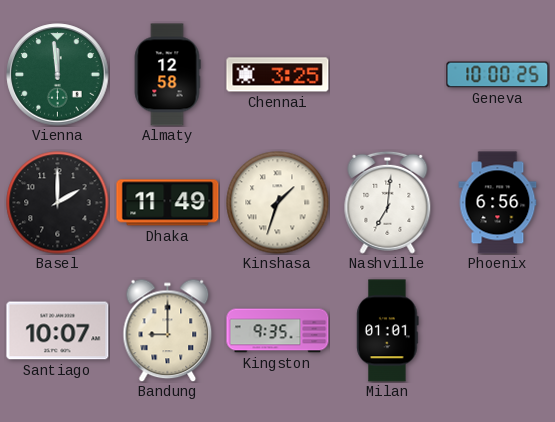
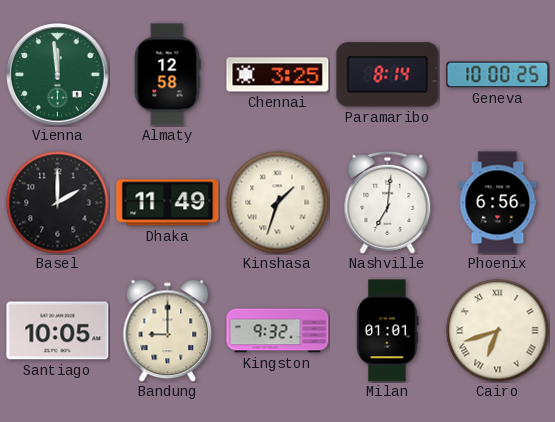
Paramaribo: none -> 8:14
Santiago: 10:07 -> 10:05
Kingston: 9:35 -> 9:32
Cairo: none -> 6:42
